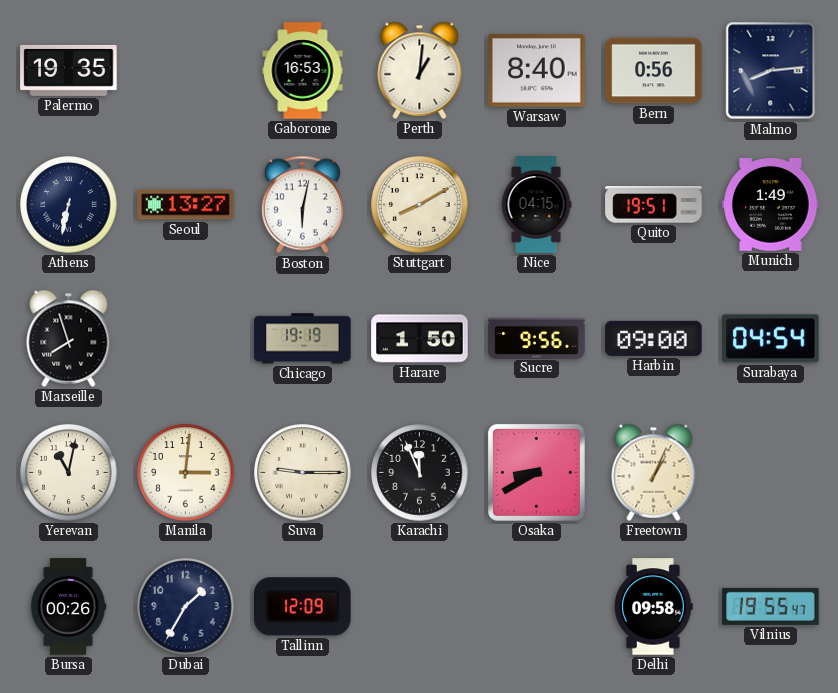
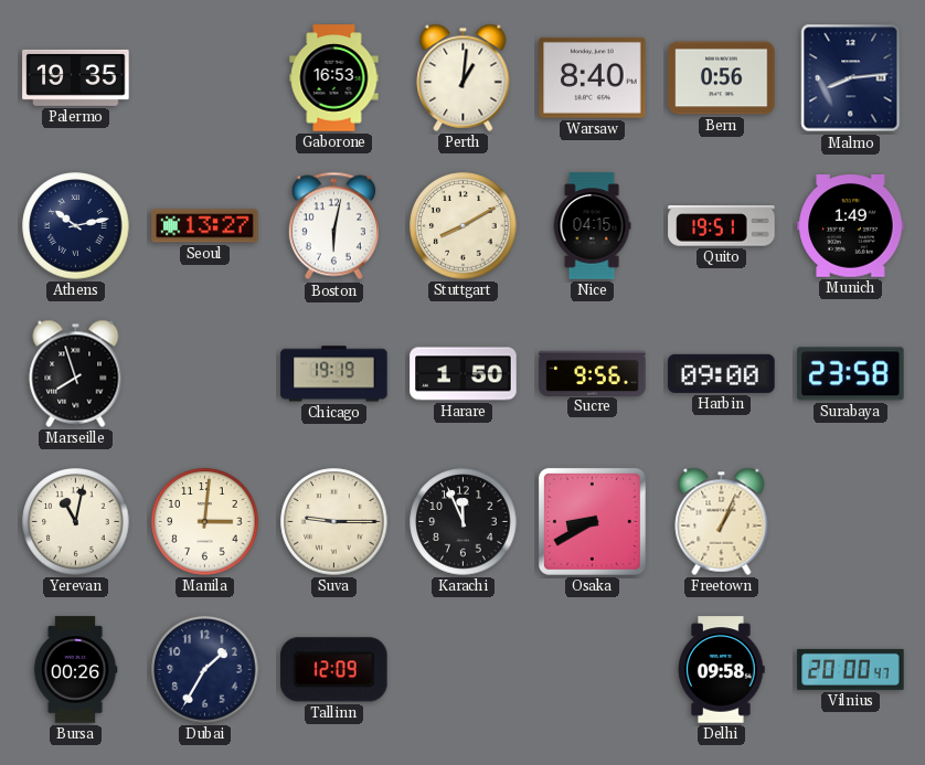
Athens: 6:32 -> 10:13
Surabaya: 04:54 -> 23:58
Vilnius: 19:55 -> 20:00
